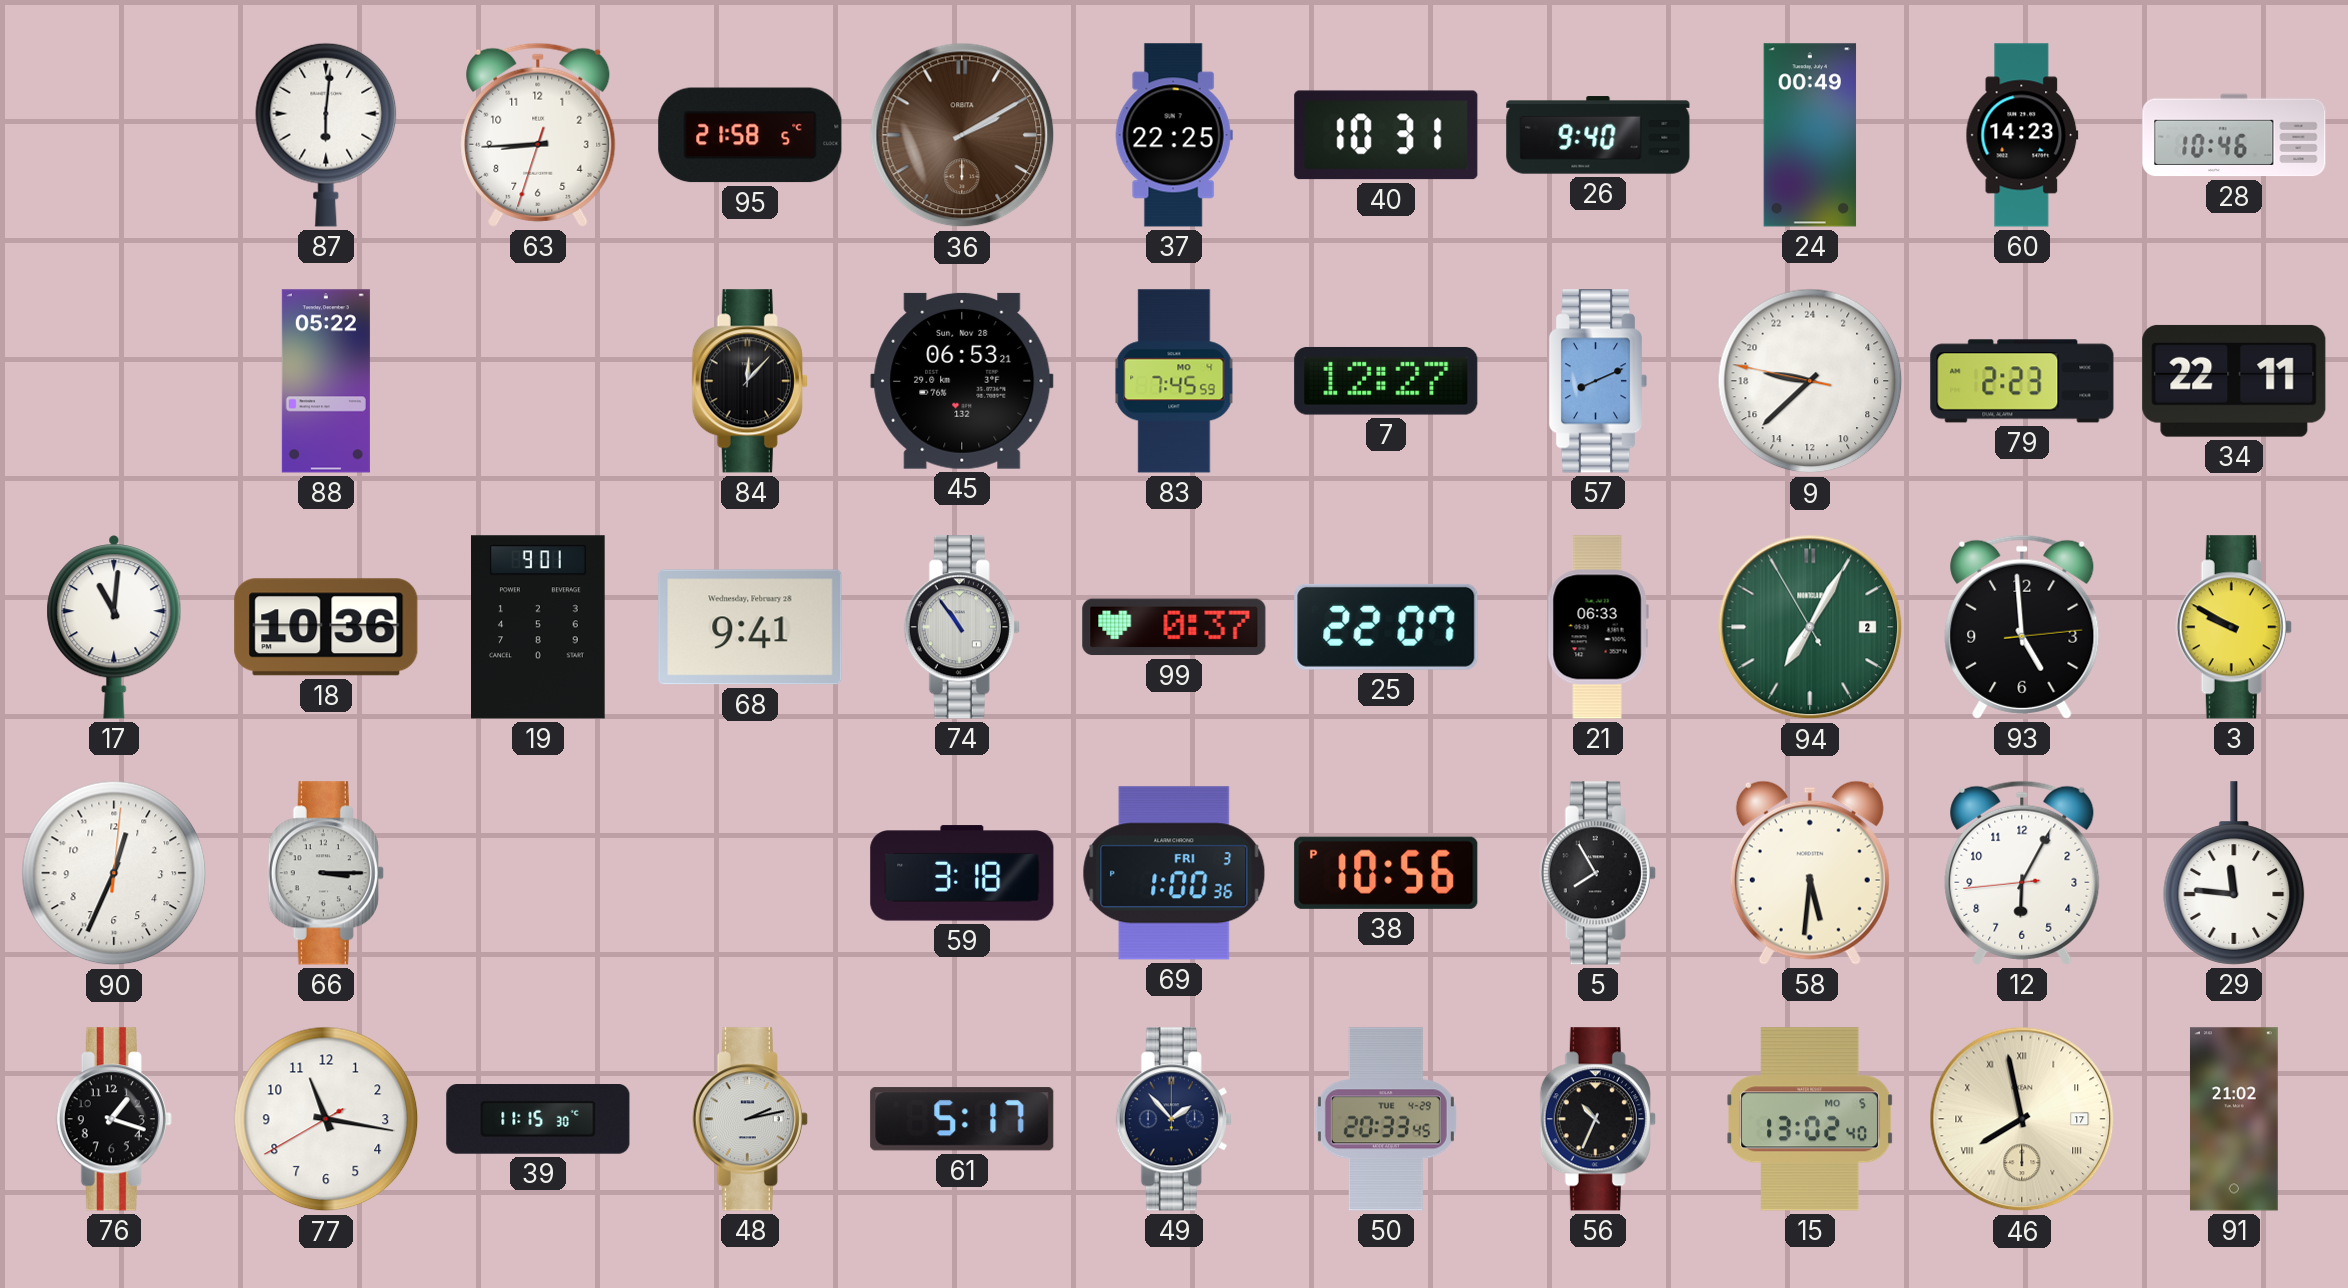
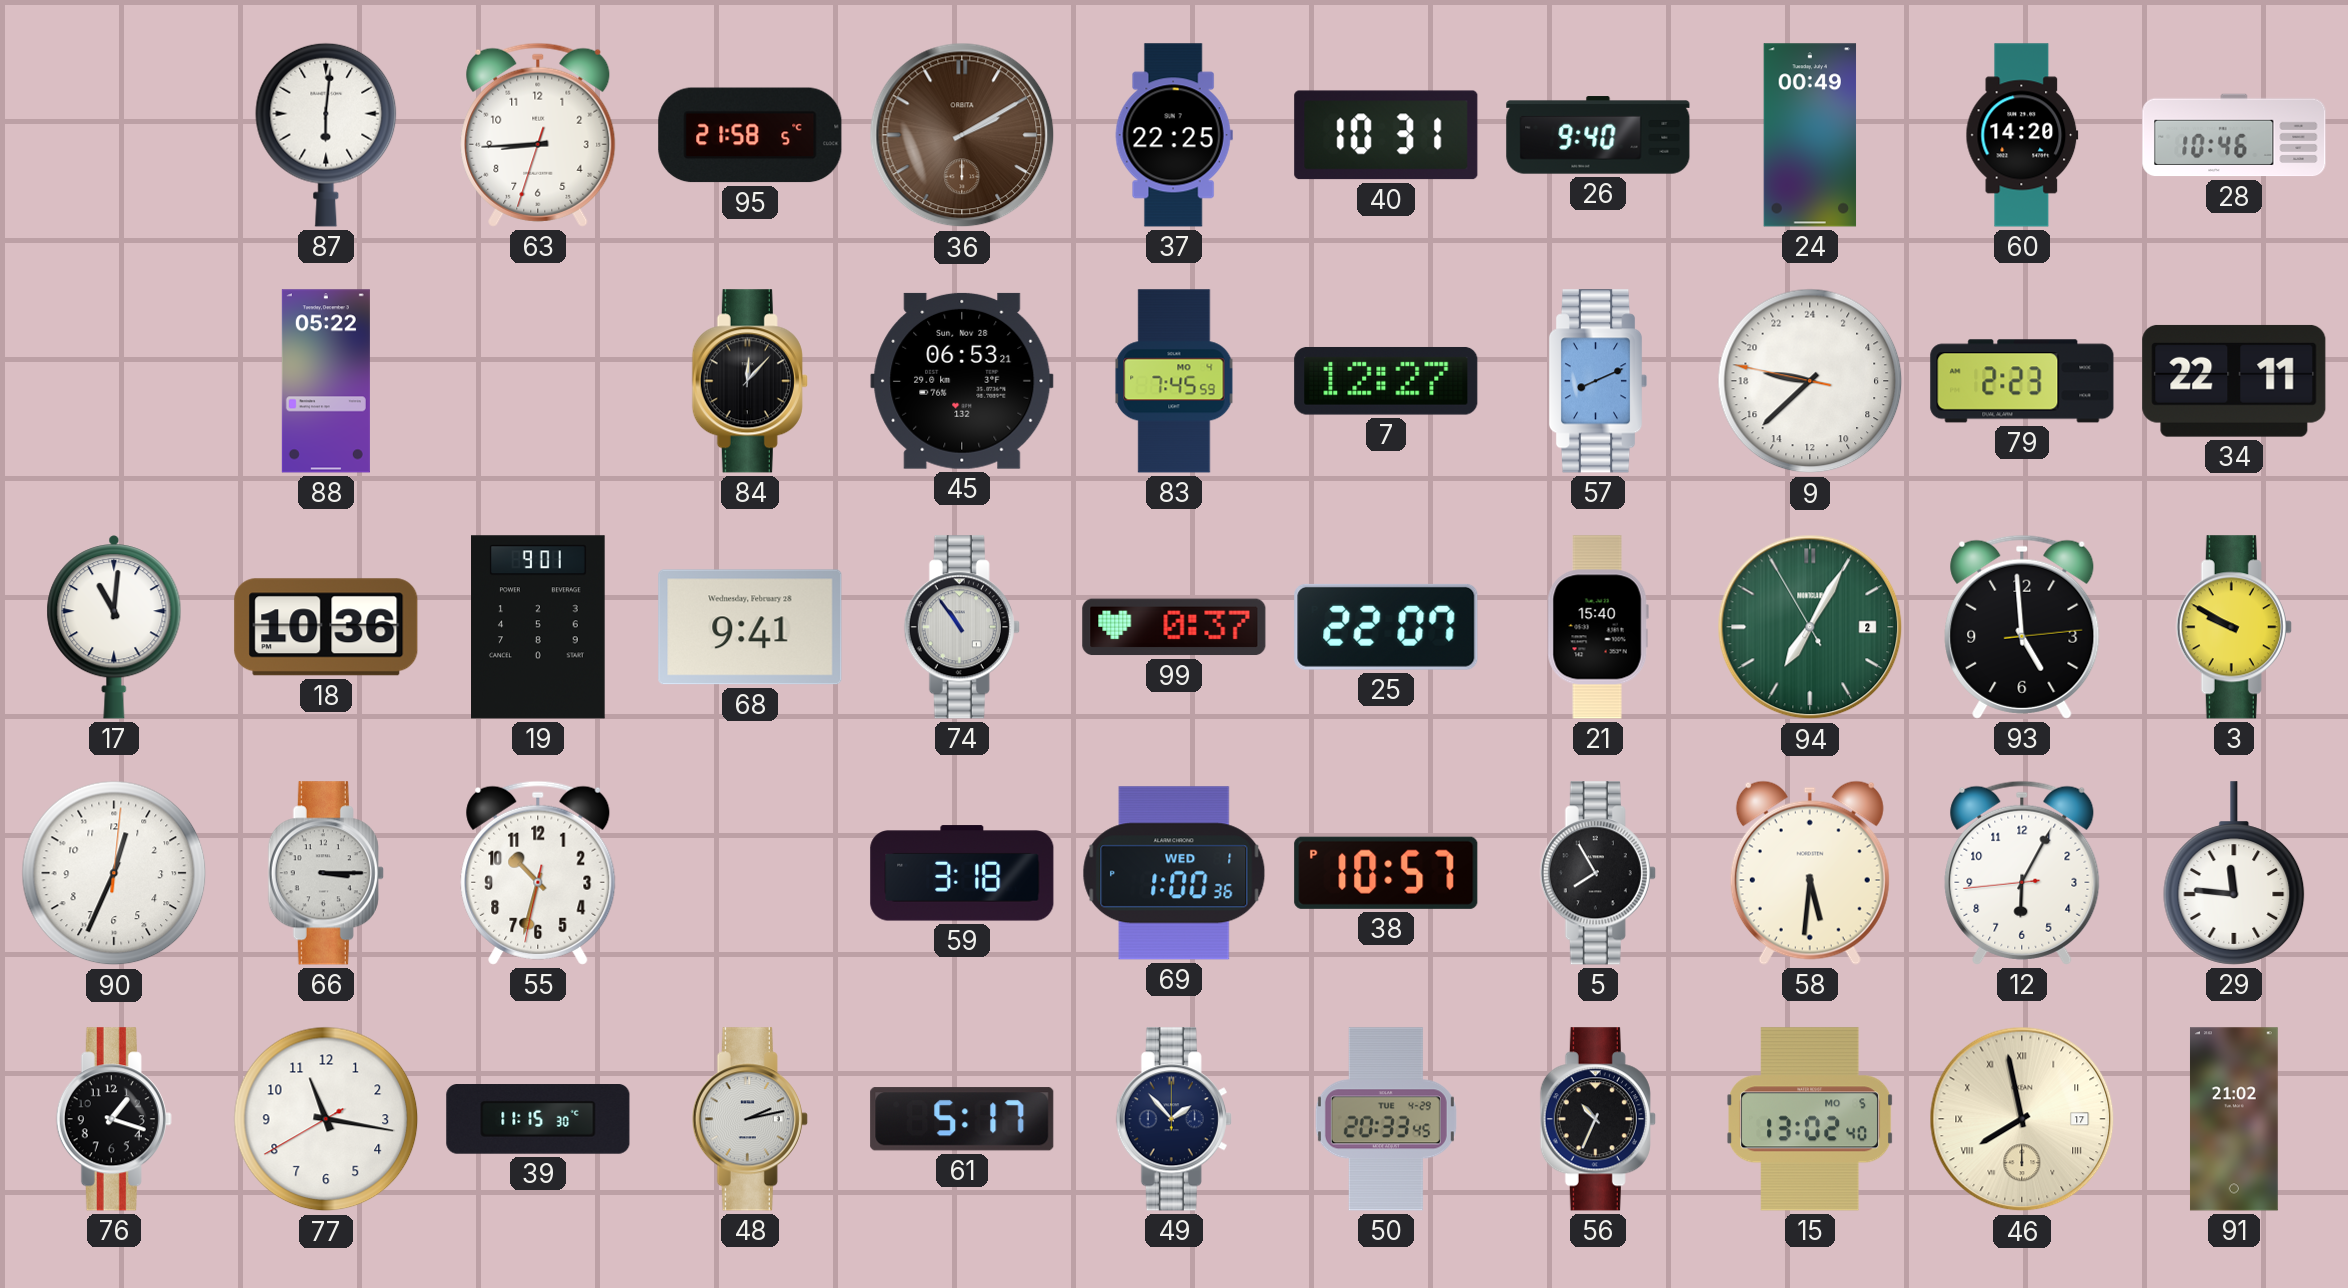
60: 14:23 -> 14:20
21: 06:33 -> 15:40
55: none -> 10:32
69 date: FRI 3 -> WED 1
38: 10:56 -> 10:57
